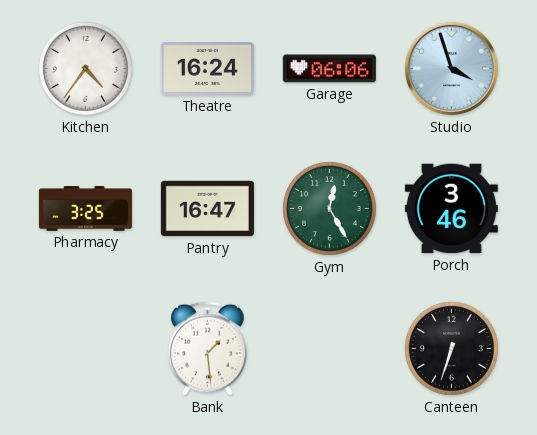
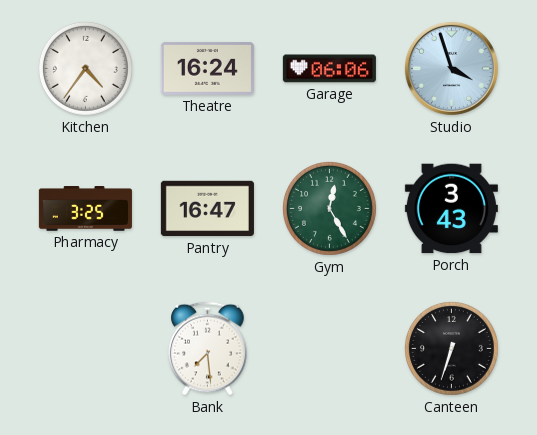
Porch: 3:46 -> 3:43
Bank: 1:29 -> 7:29
